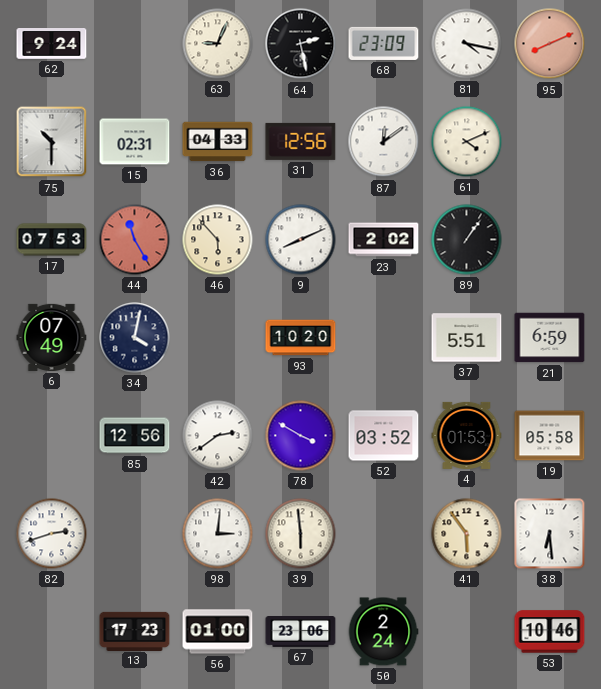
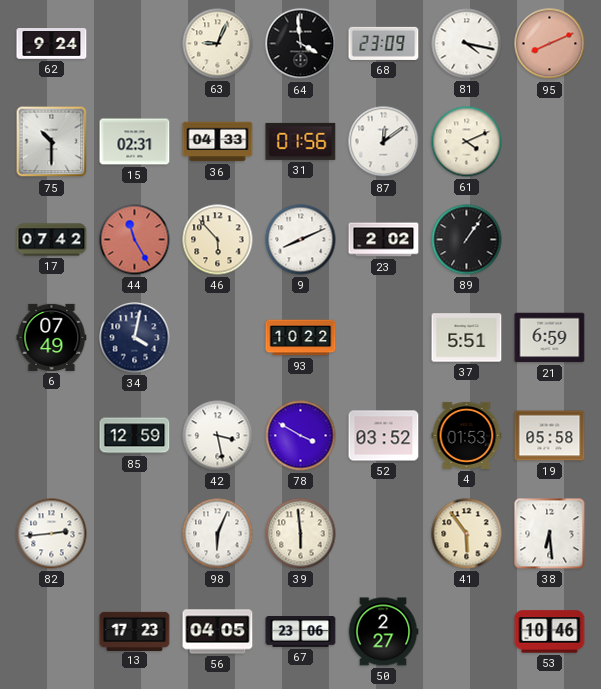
64: 2:28 -> 3:59
31: 12:56 -> 01:56
17: 07:53 -> 07:42
93: 10:20 -> 10:22
85: 12:56 -> 12:59
42: 2:39 -> 3:28
82: 2:42 -> 2:44
98: 3:01 -> 6:04
56: 01:00 -> 04:05
50: 2:24 -> 2:27
